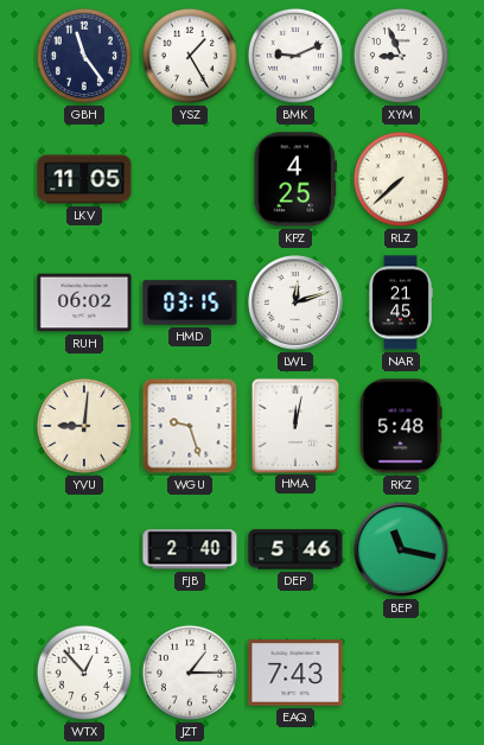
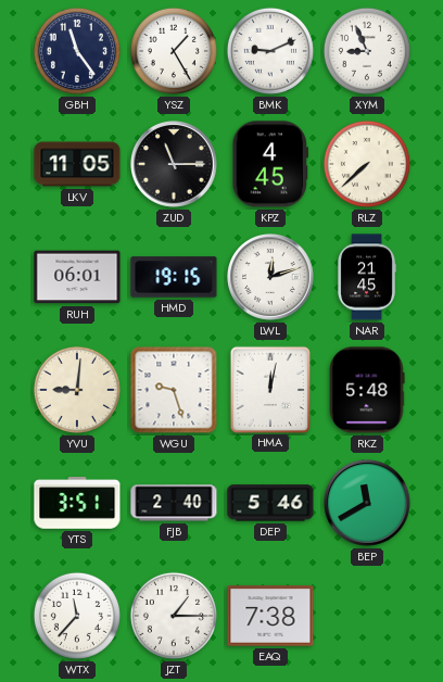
ZUD: none -> 11:15
KPZ: 4:25 -> 4:45
RUH: 06:02 -> 06:01
HMD: 03:15 -> 19:15
YTS: none -> 3:51
BEP: 11:17 -> 11:40
WTX: 12:53 -> 11:37
EAQ: 7:43 -> 7:38
